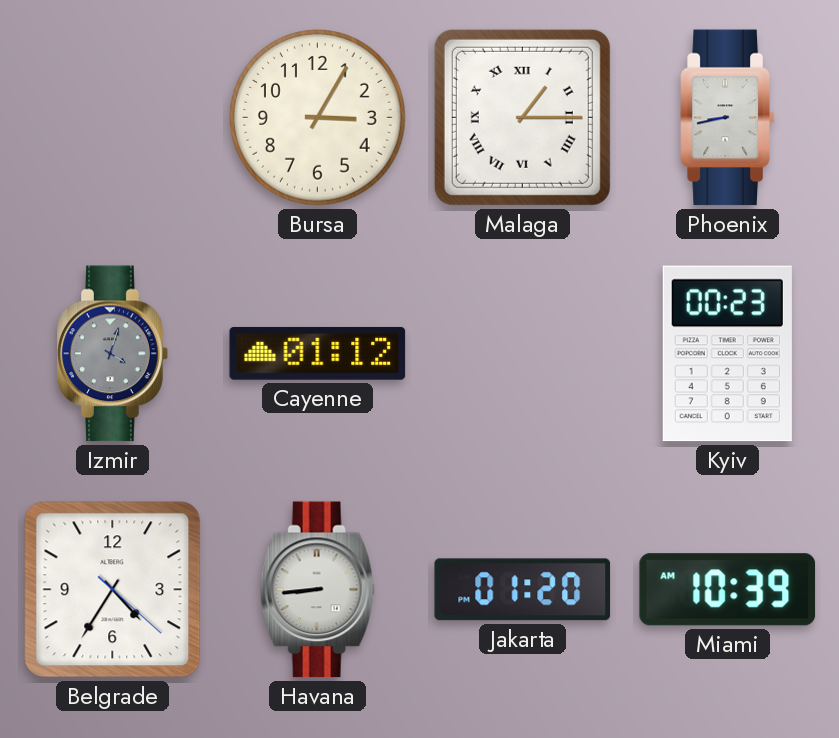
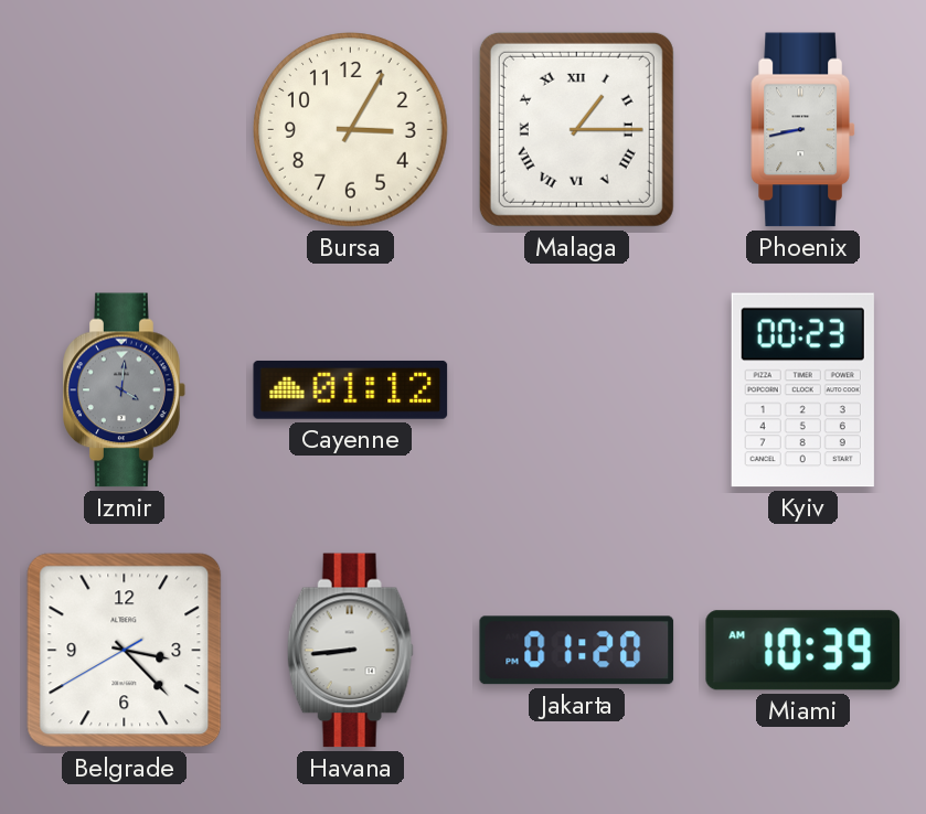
Izmir: 4:03 -> 4:01
Belgrade: 4:35 -> 3:22
